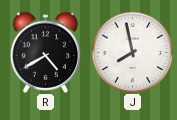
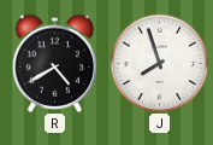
J: 7:58 -> 7:57
